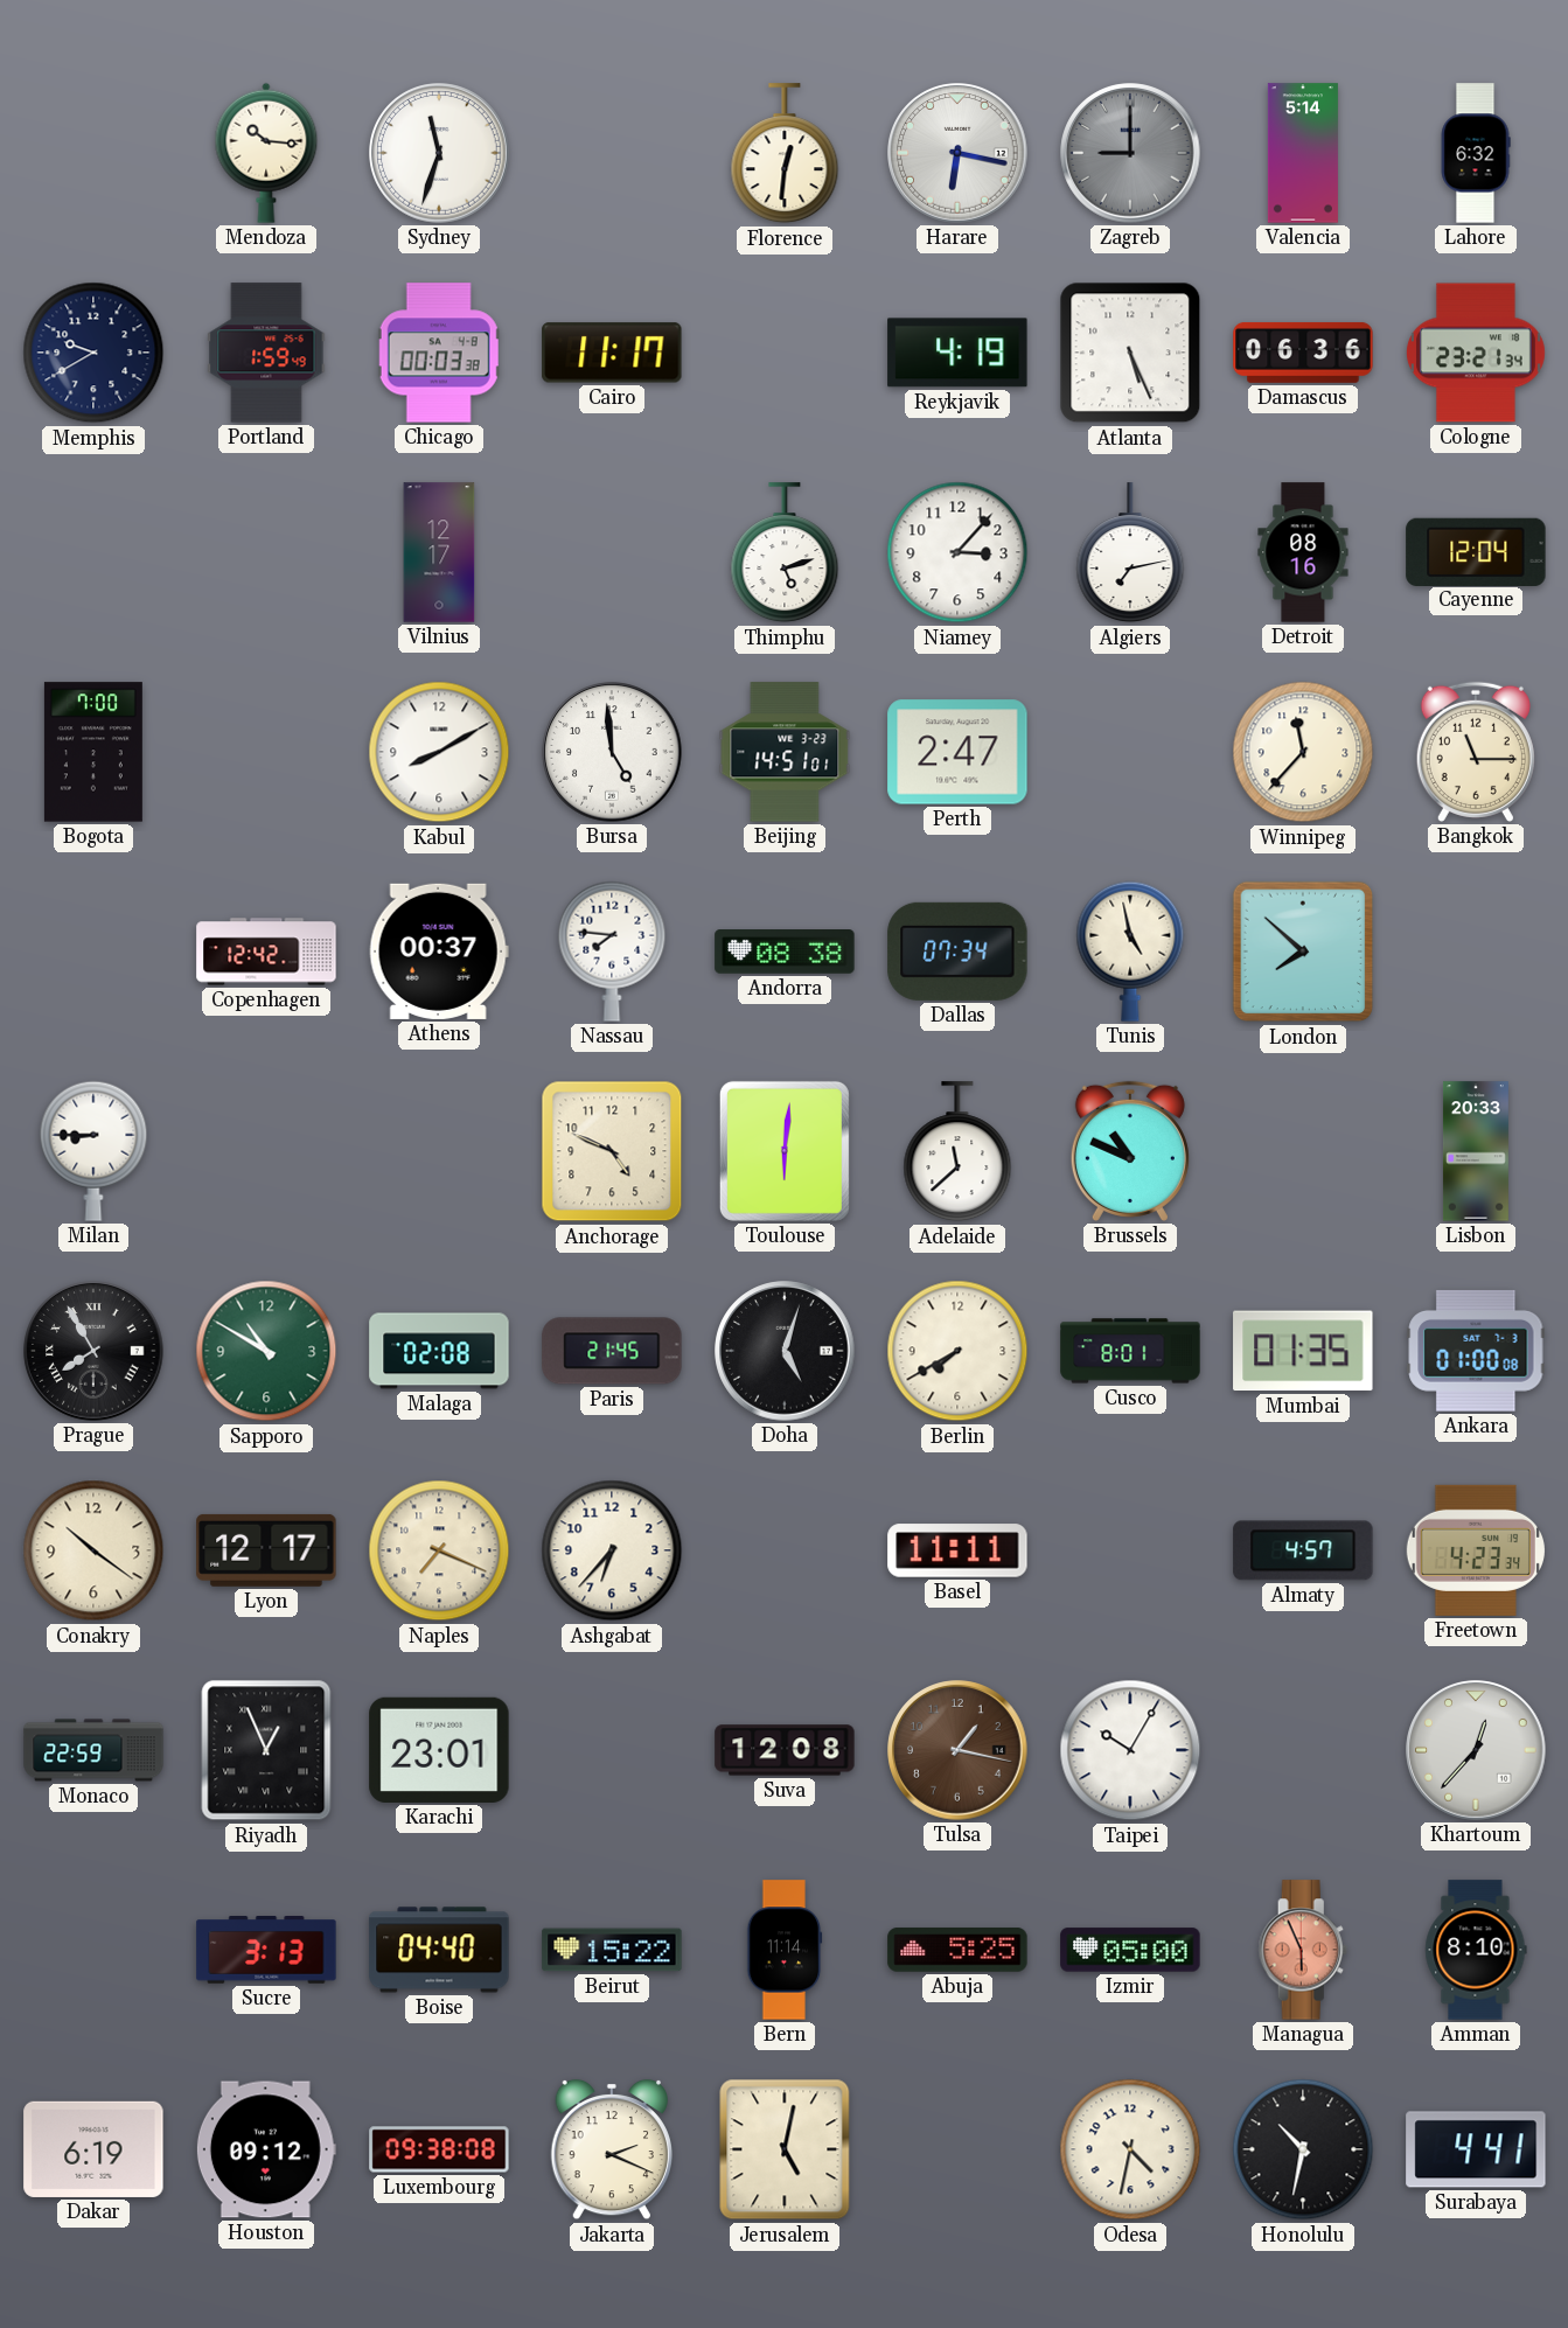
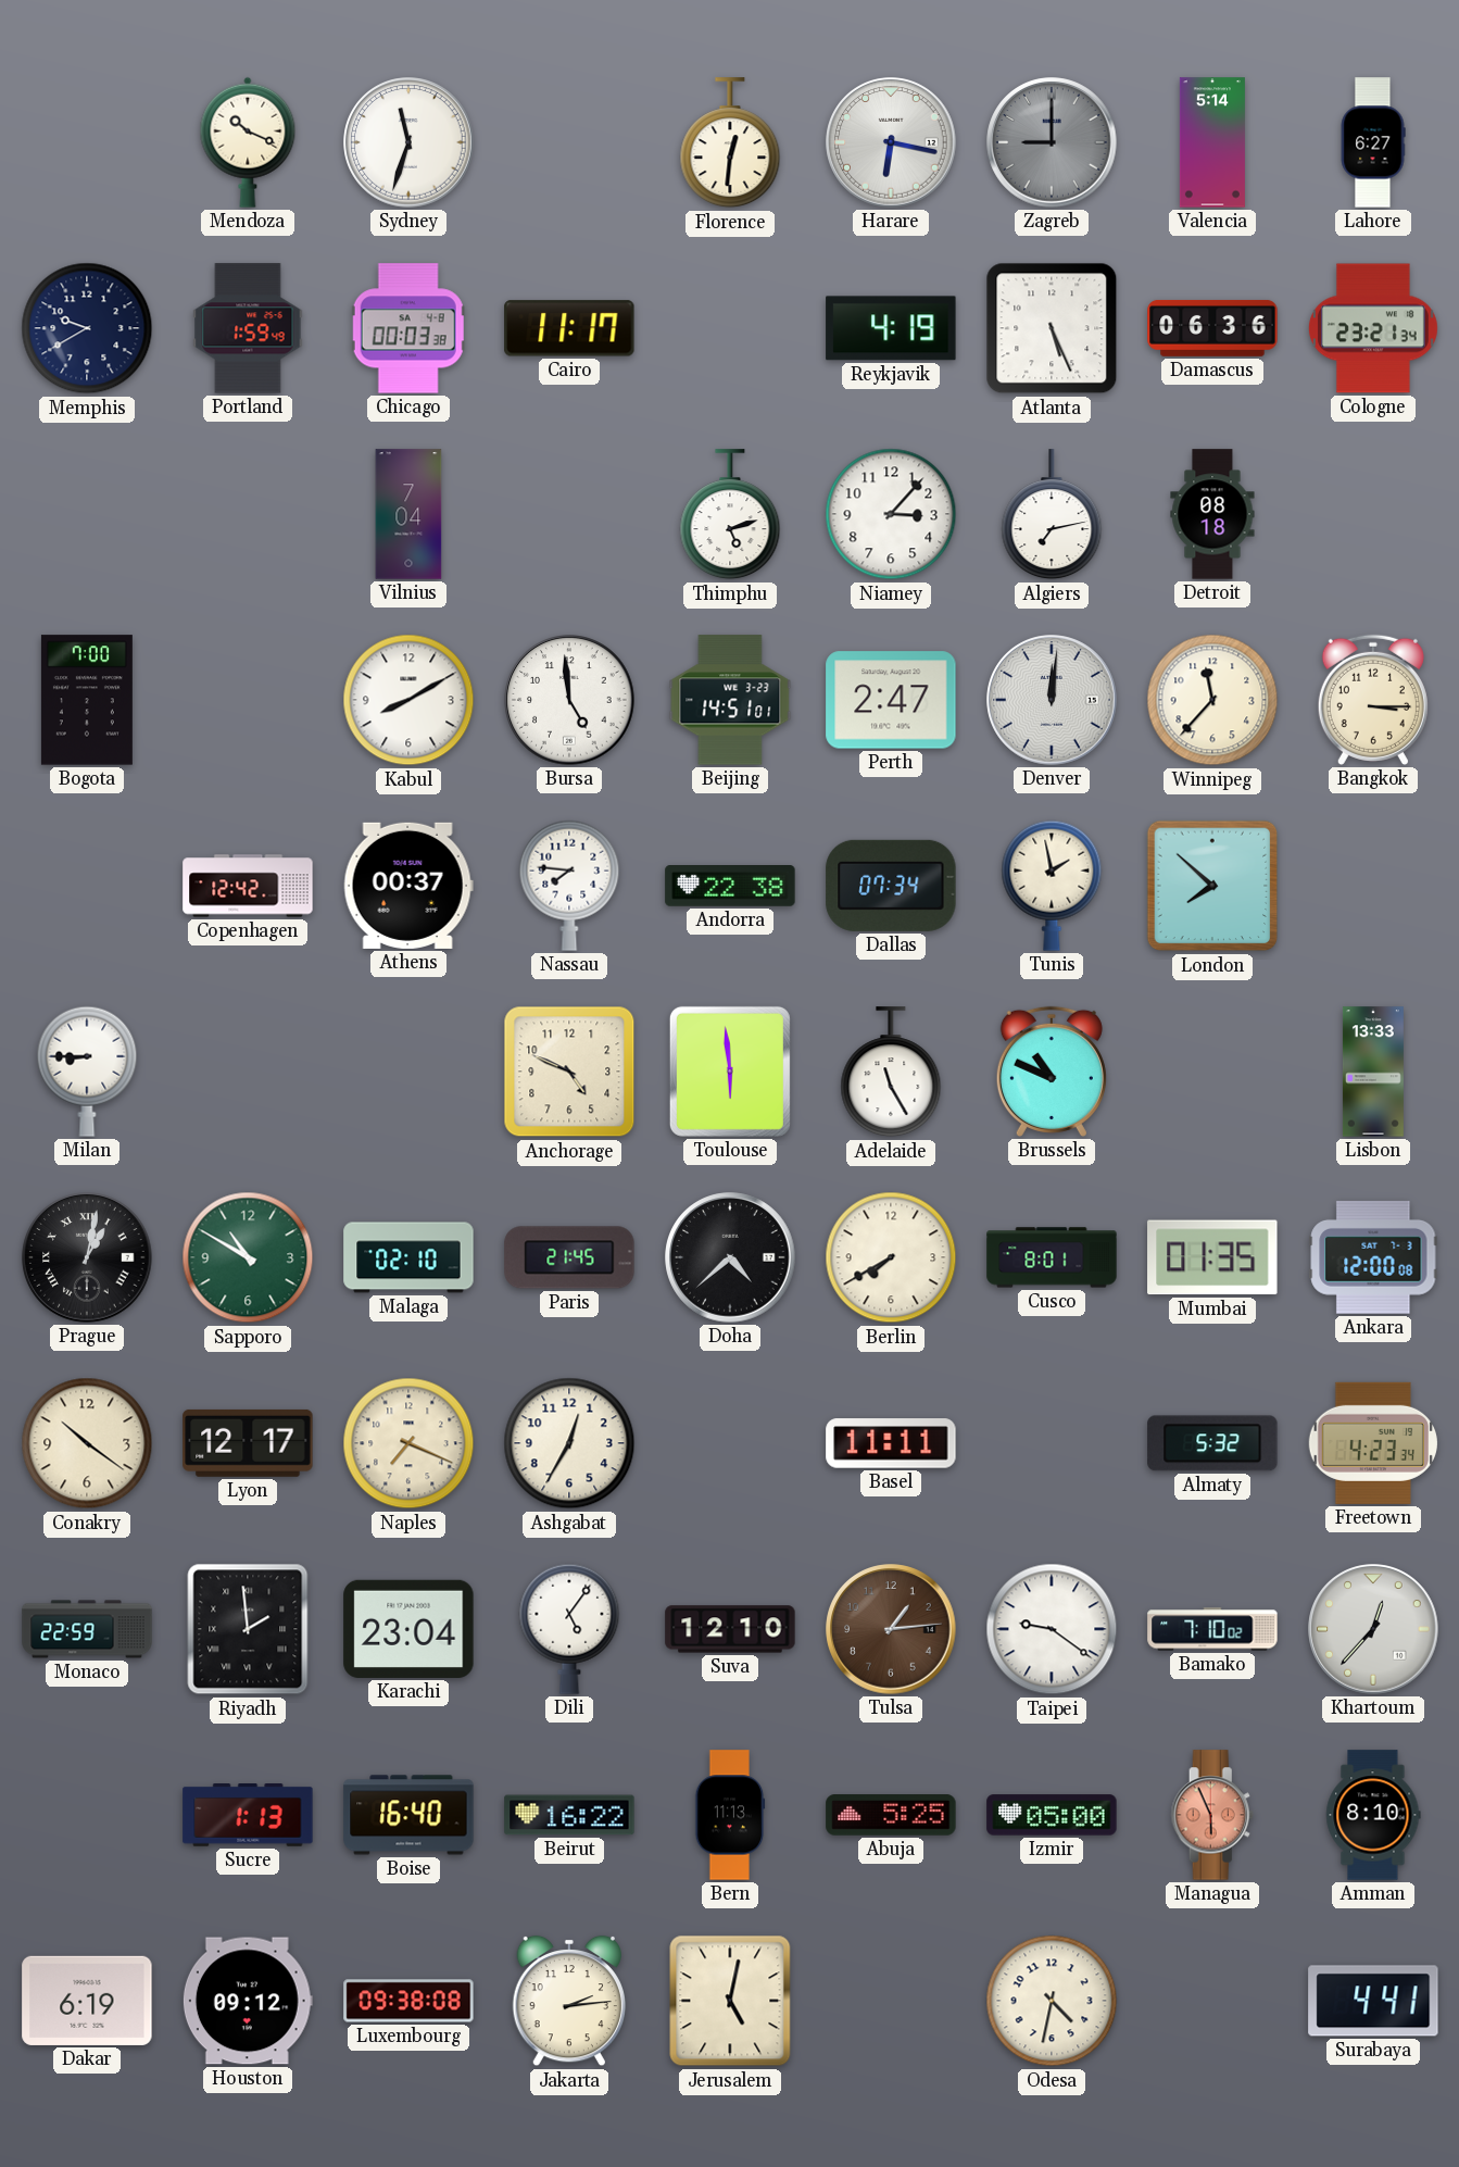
Mendoza: 10:16 -> 10:19
Lahore: 6:32 -> 6:27
Vilnius: 12:17 -> 7:04
Detroit: 08:16 -> 08:18
Cayenne: 12:04 -> none
Denver: none -> 12:01
Bangkok: 11:15 -> 3:15
Andorra: 08:38 -> 22:38
Tunis: 4:58 -> 1:58
Toulouse: 6:01 -> 5:59
Adelaide: 11:38 -> 11:25
Lisbon: 20:33 -> 13:33
Prague: 7:55 -> 1:02
Malaga: 02:08 -> 02:10
Doha: 5:03 -> 4:38
Ankara: 01:00 -> 12:00
Ashgabat: 6:37 -> 12:35
Almaty: 4:57 -> 5:32
Riyadh: 12:56 -> 1:59
Karachi: 23:01 -> 23:04
Dili: none -> 5:06
Suva: 12:08 -> 12:10
Tulsa: 1:17 -> 1:14
Taipei: 10:05 -> 9:21
Bamako: none -> 7:10
Sucre: 3:13 -> 1:13
Boise: 04:40 -> 16:40
Beirut: 15:22 -> 16:22
Bern: 11:14 -> 11:13
Jakarta: 2:19 -> 2:14
Honolulu: 10:32 -> none
